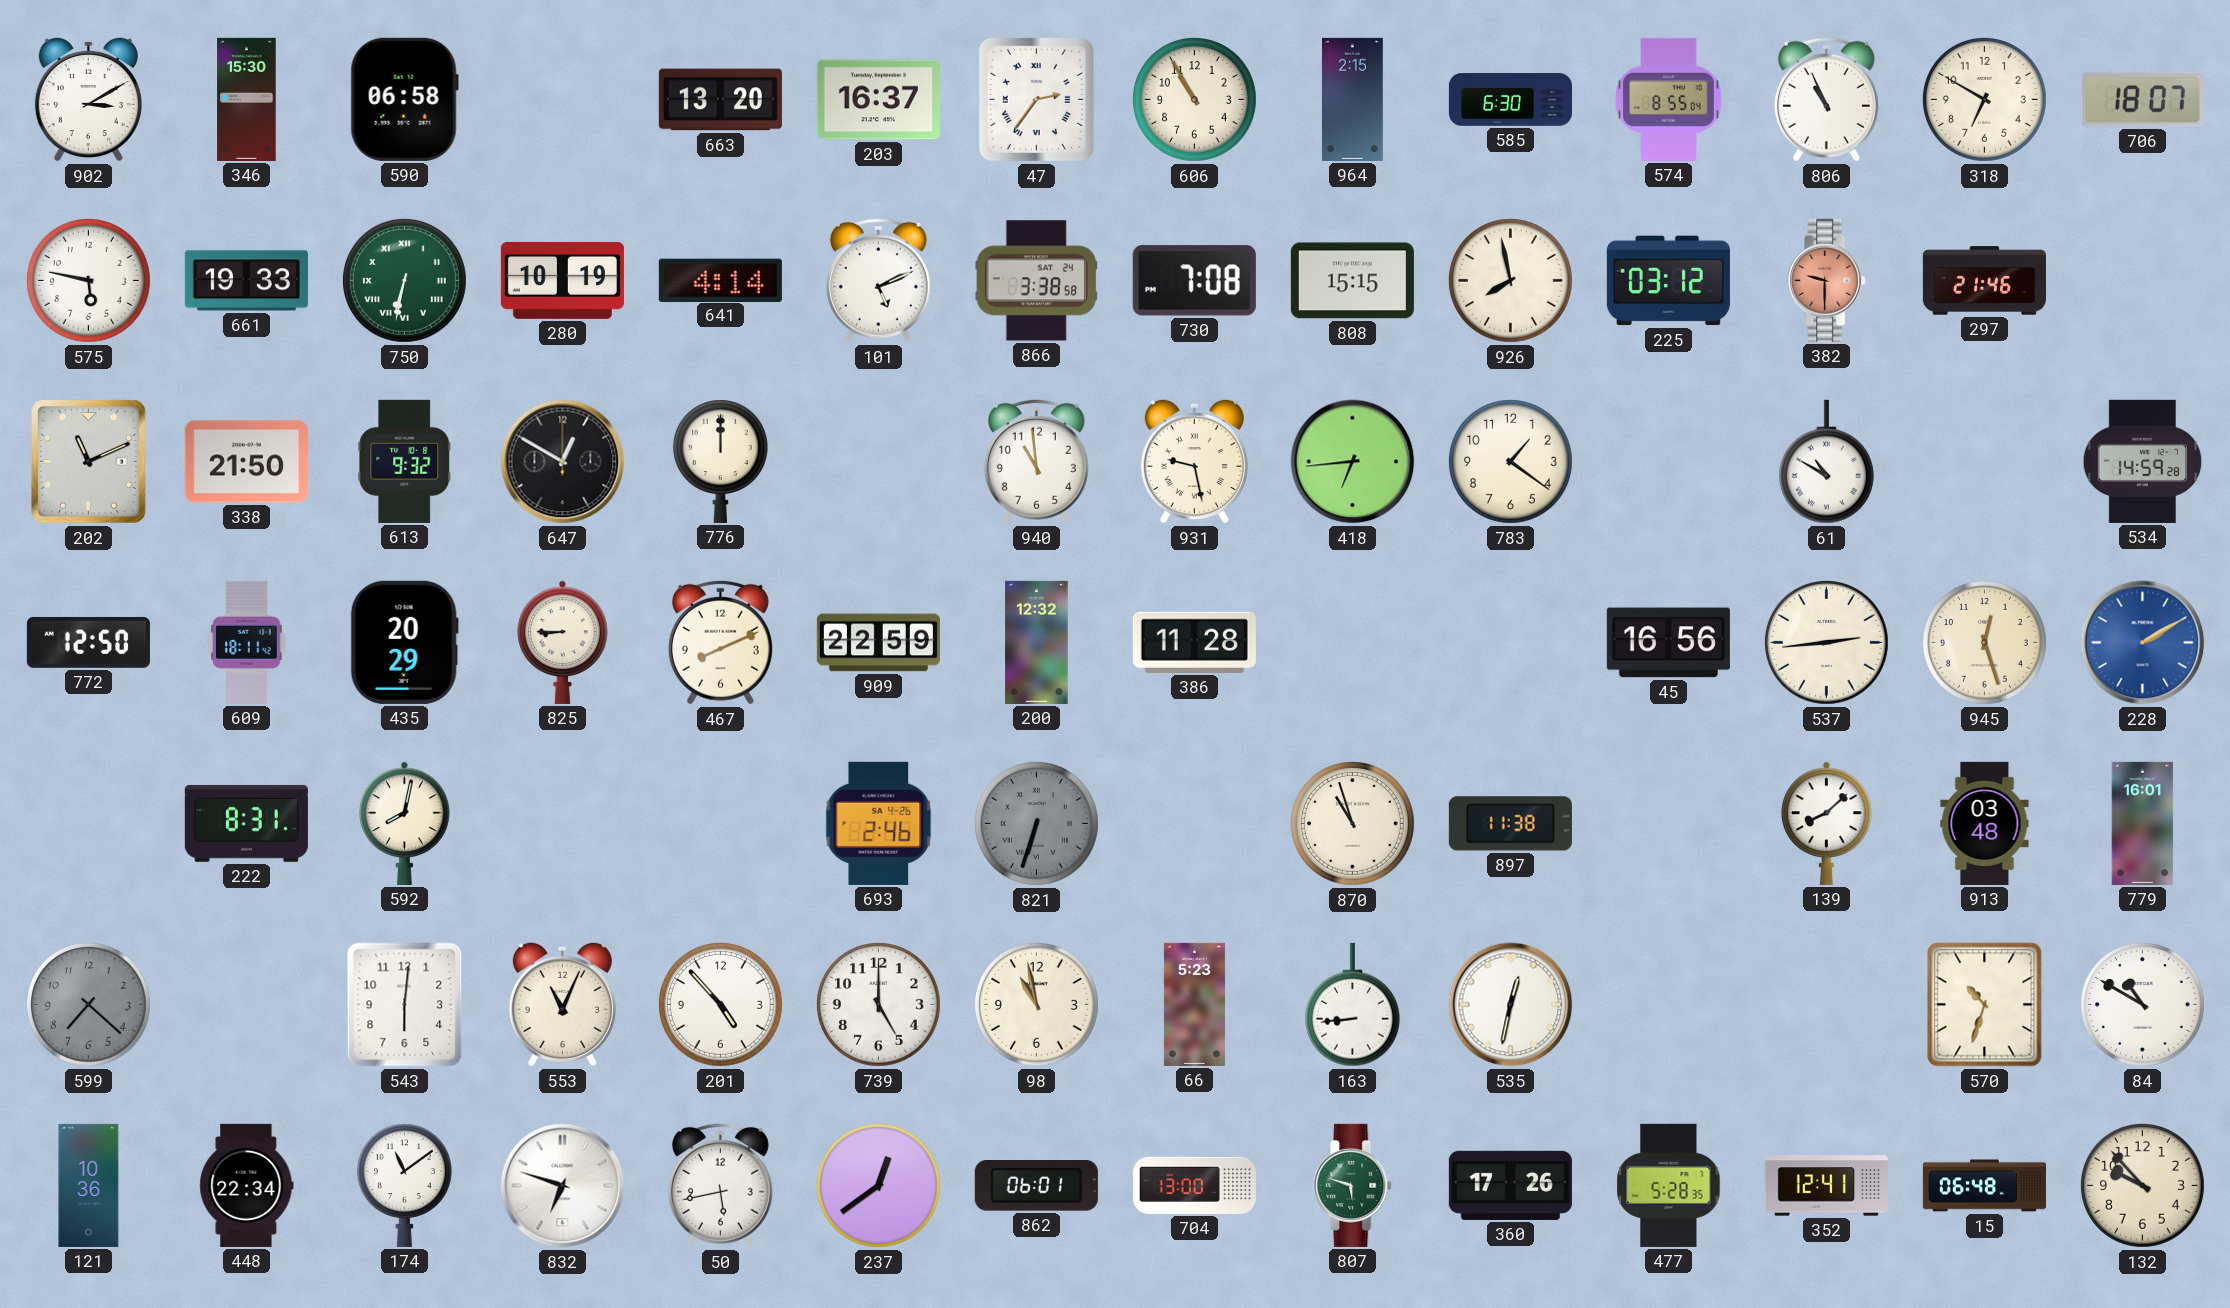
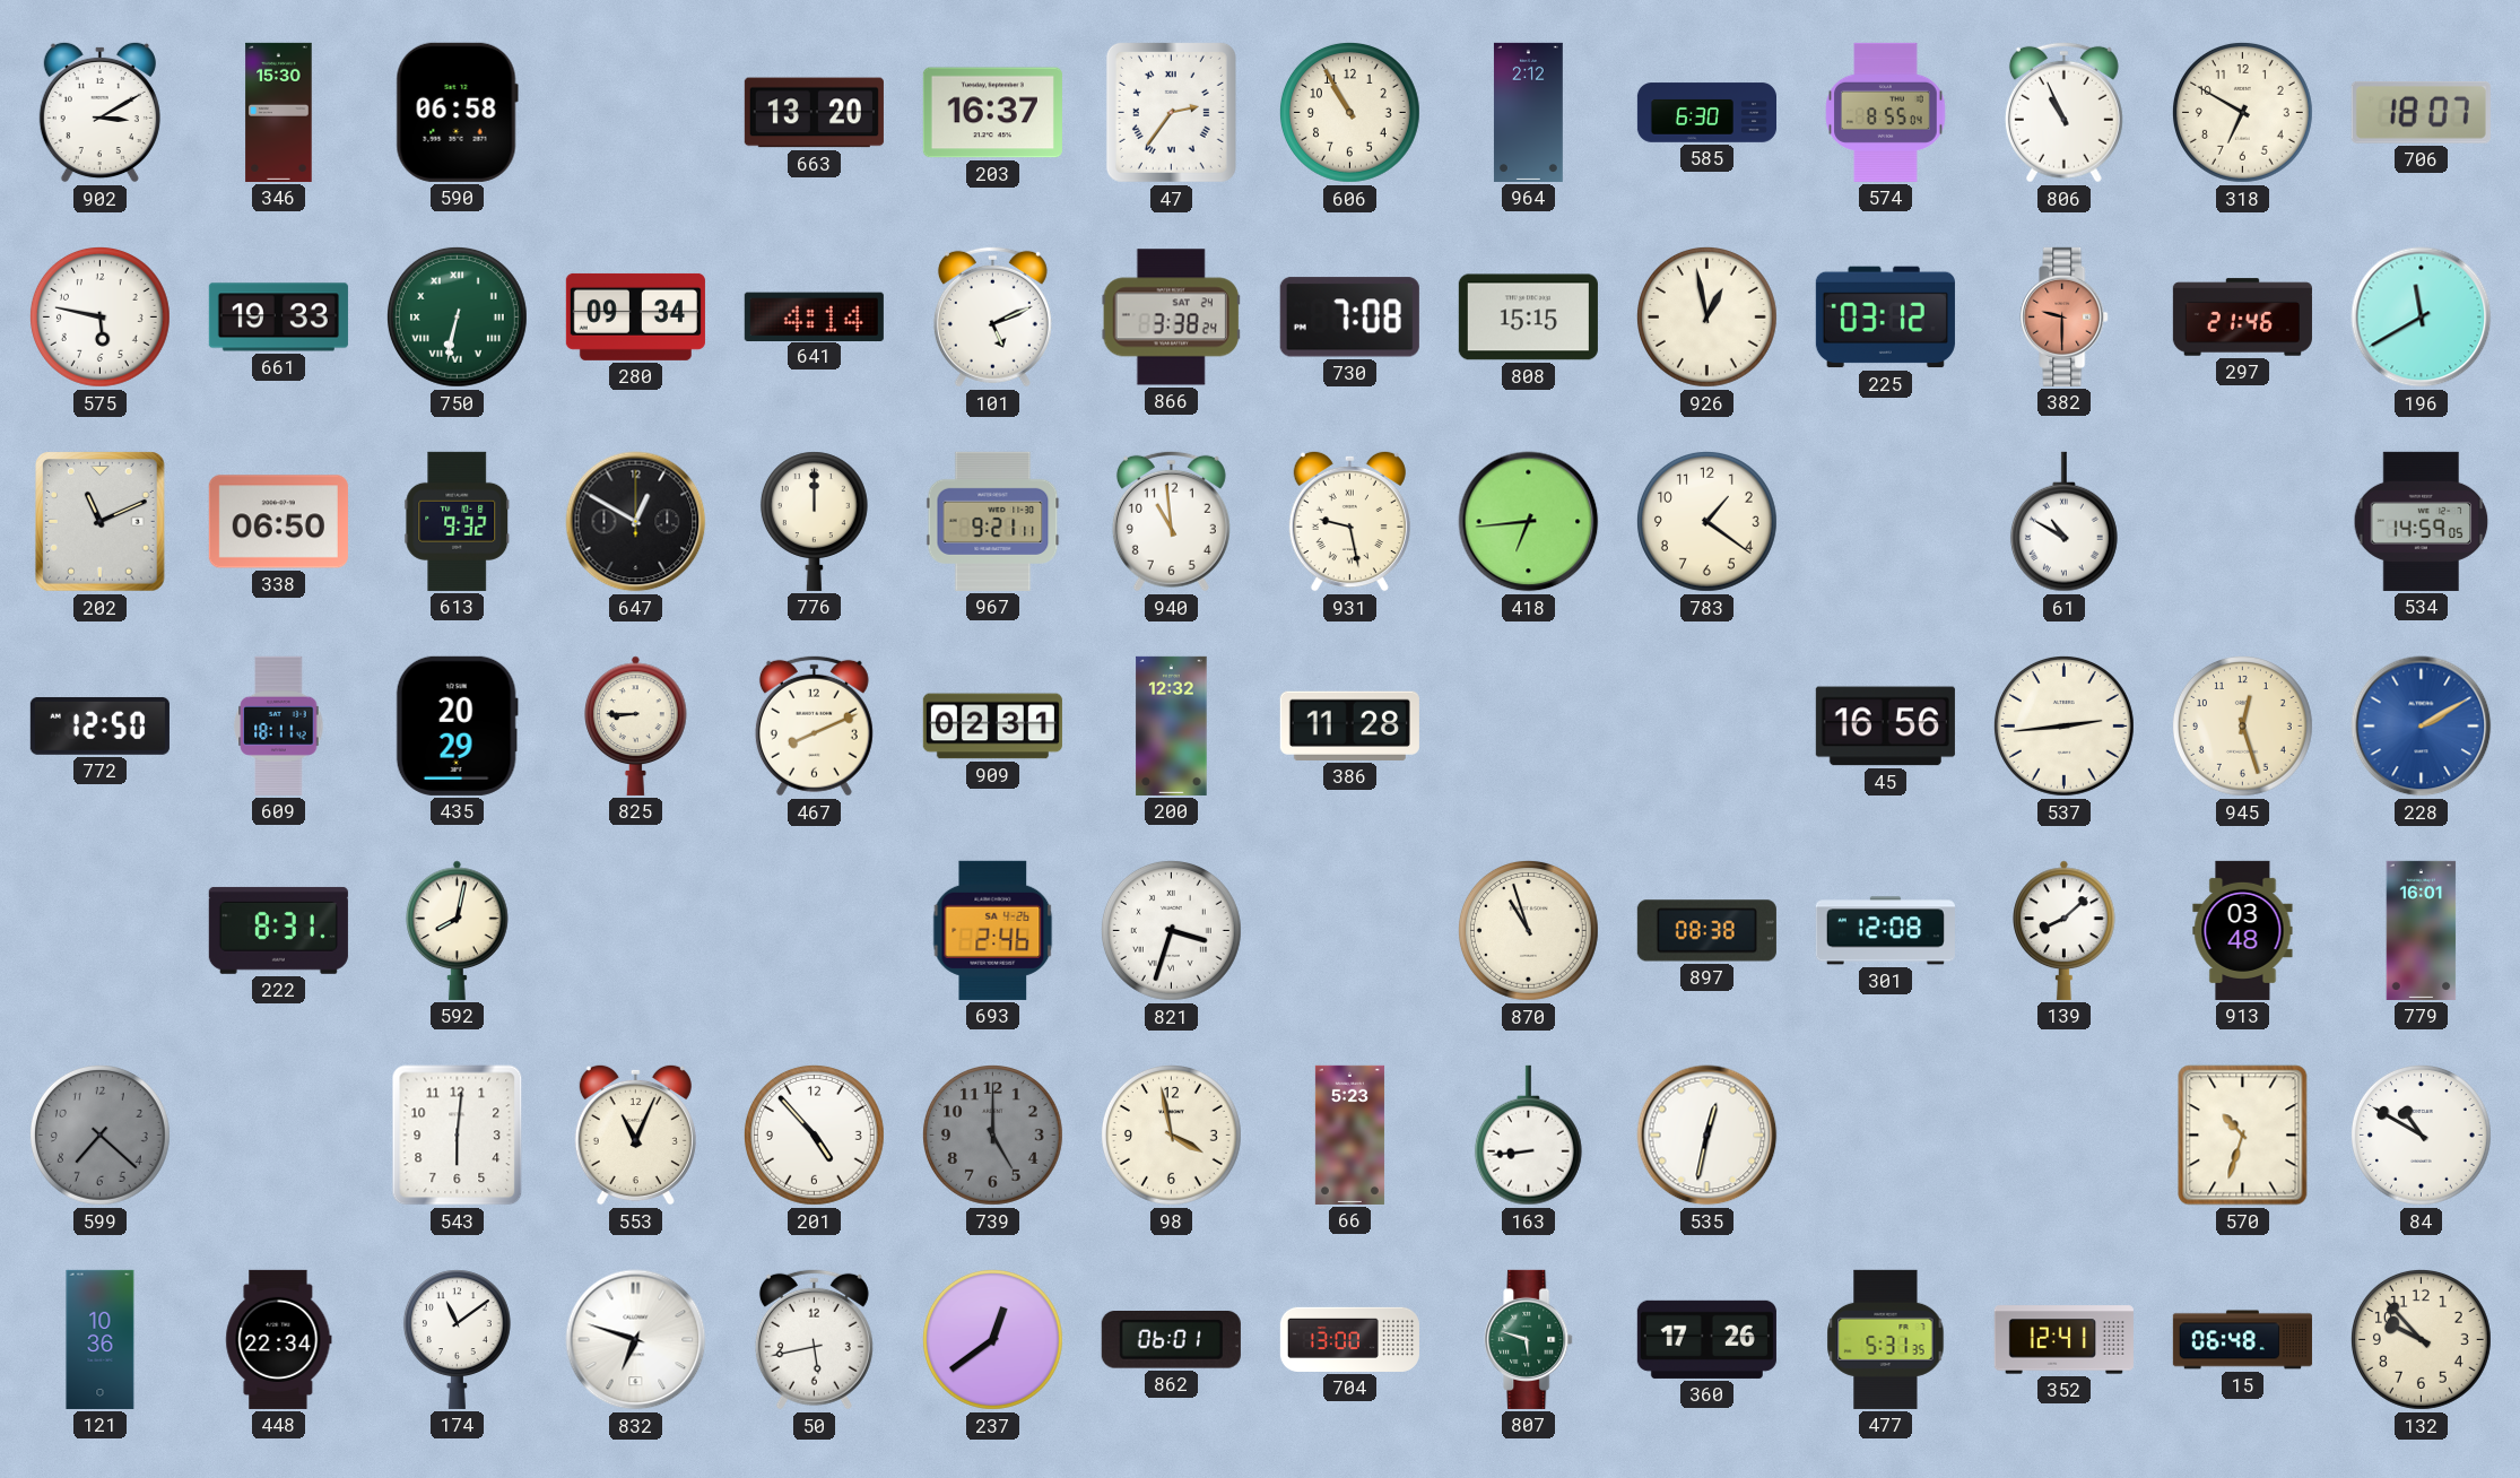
964: 2:15 -> 2:12
280: 10:19 -> 09:34
866: 3:38:58 -> 3:38:24
926: 7:58 -> 12:58
196: none -> 11:40
338: 21:50 -> 06:50
967: none -> 9:21
534: 14:59:28 -> 14:59:05
909: 22:59 -> 02:31
821: 6:33 -> 3:33
821 dial: grey -> white
897: 11:38 -> 08:38
301: none -> 12:08
739 dial: white -> grey
98: 10:58 -> 3:58
477: 5:28 -> 5:31
